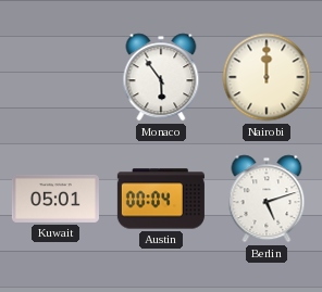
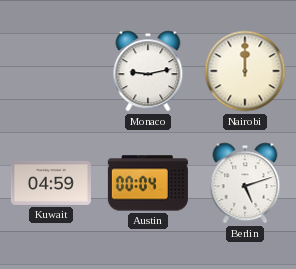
Monaco: 5:54 -> 9:13
Kuwait: 05:01 -> 04:59
